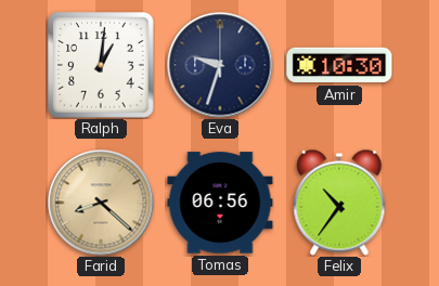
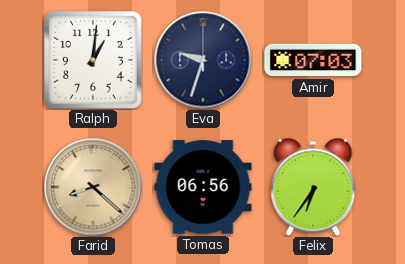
Amir: 10:30 -> 07:03
Felix: 10:36 -> 6:36
